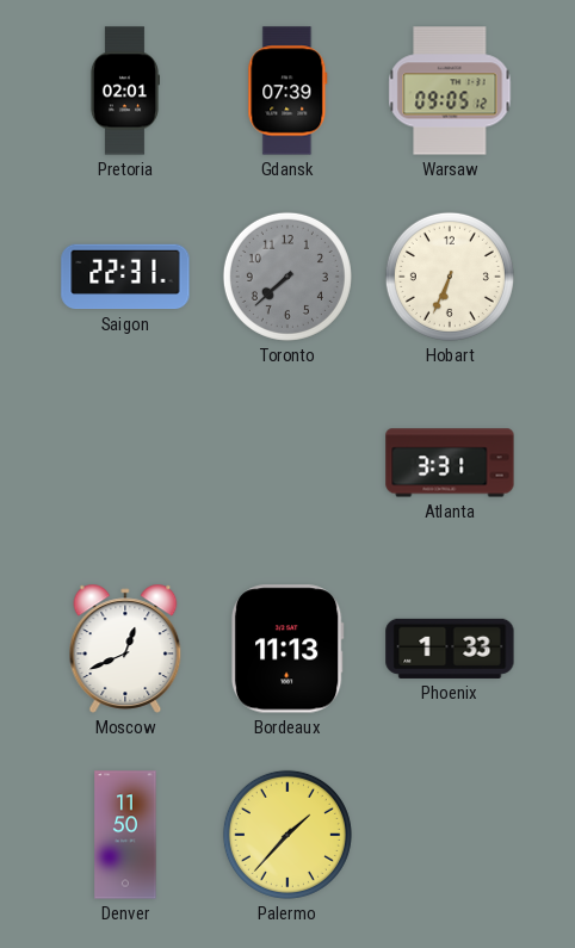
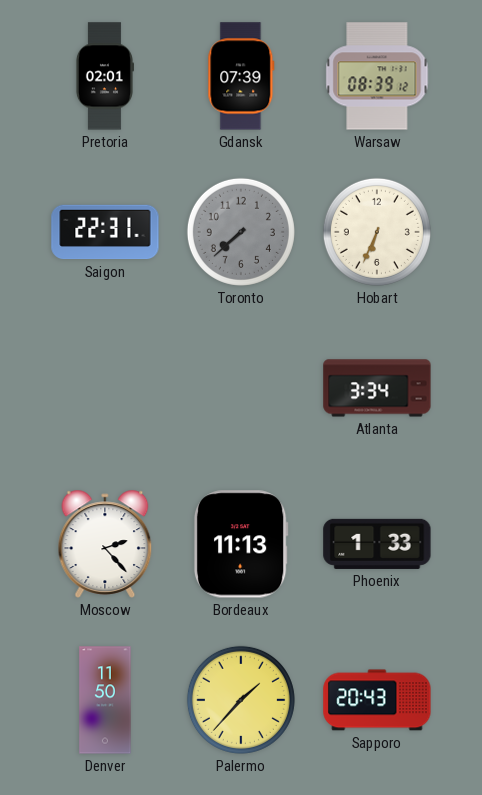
Warsaw: 09:05 -> 08:39
Atlanta: 3:31 -> 3:34
Moscow: 12:41 -> 2:23
Sapporo: none -> 20:43
